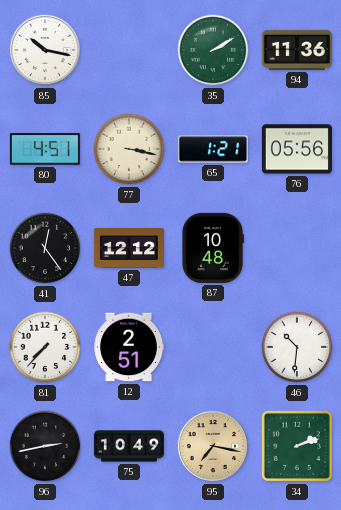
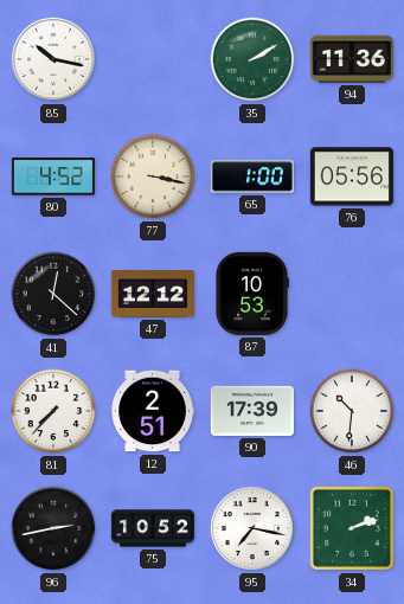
80: 4:51 -> 4:52
65: 1:21 -> 1:00
41: 12:24 -> 12:22
87: 10:48 -> 10:53
90: none -> 17:39
75: 10:49 -> 10:52
95 dial: champagne -> white
